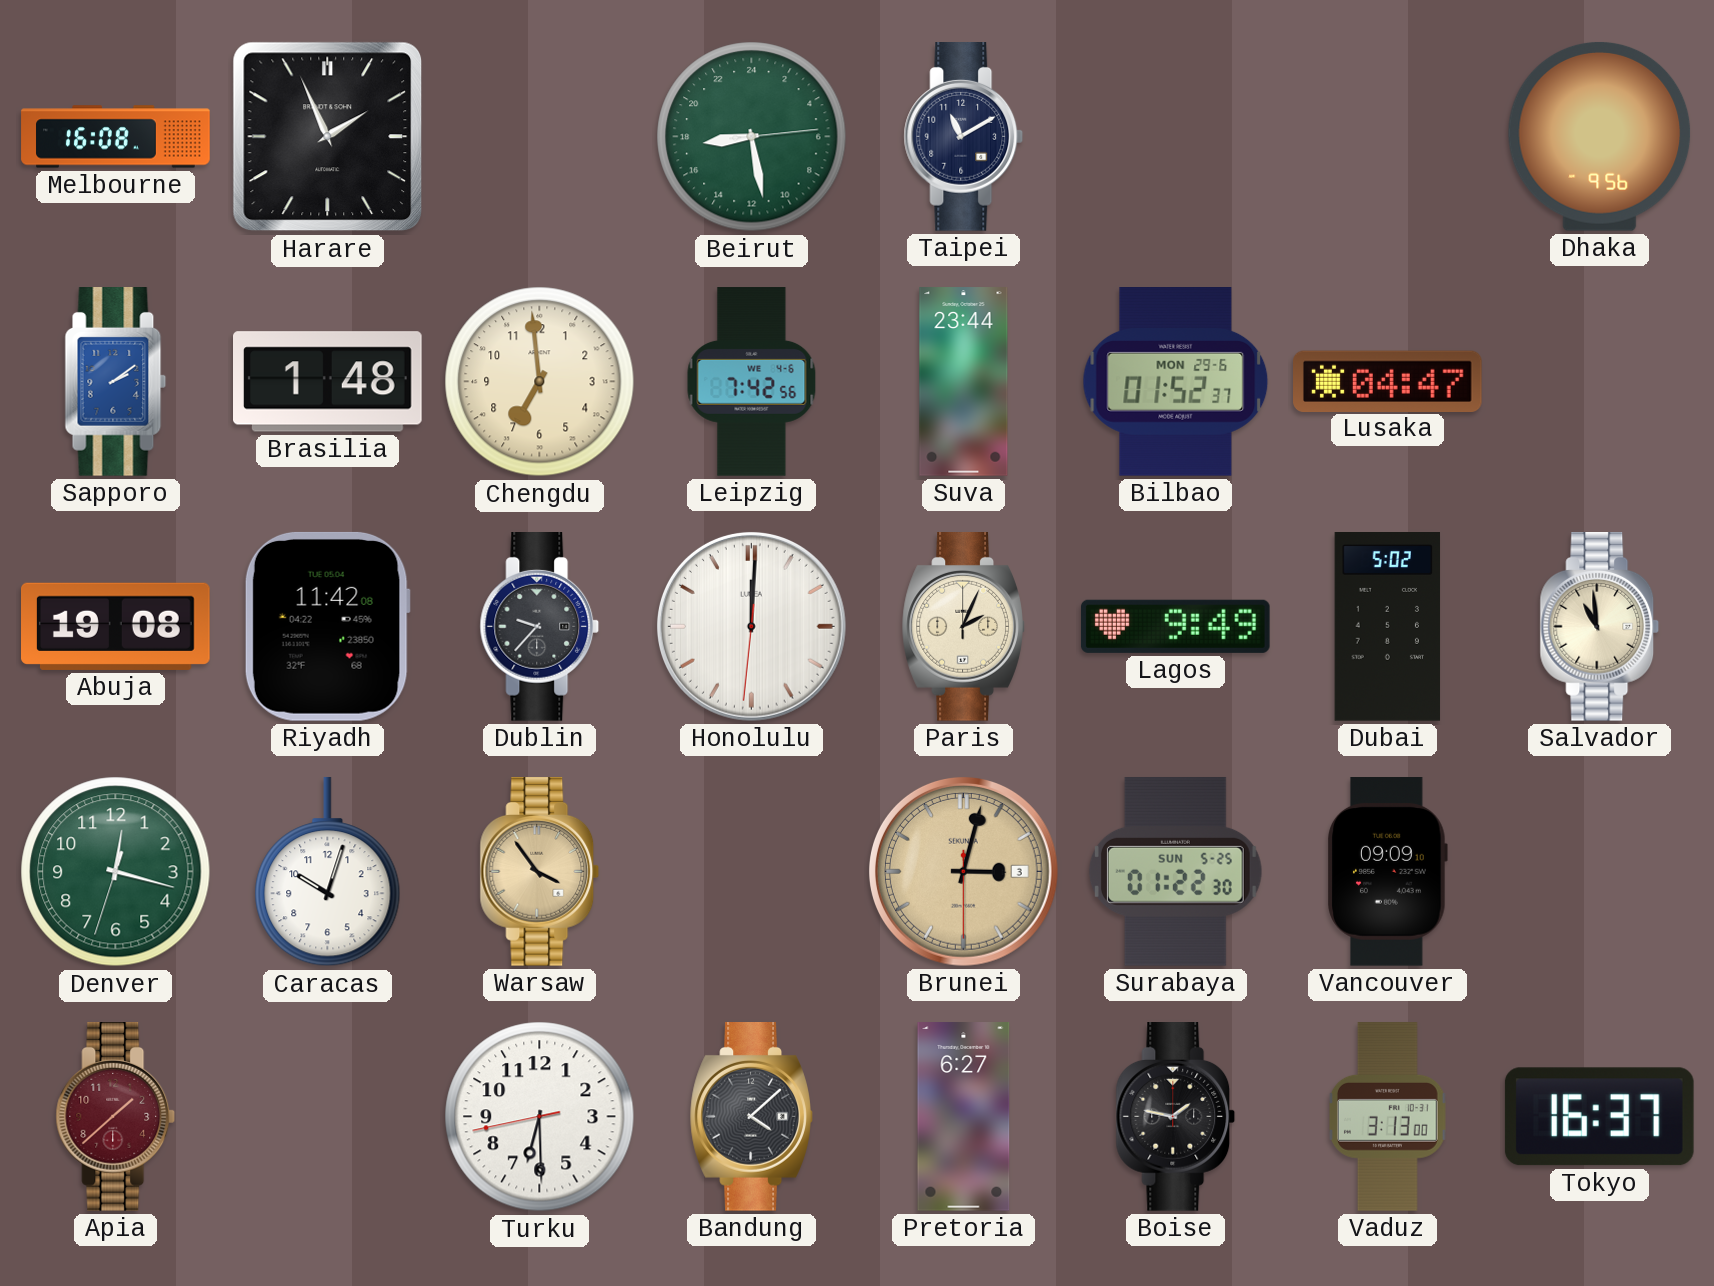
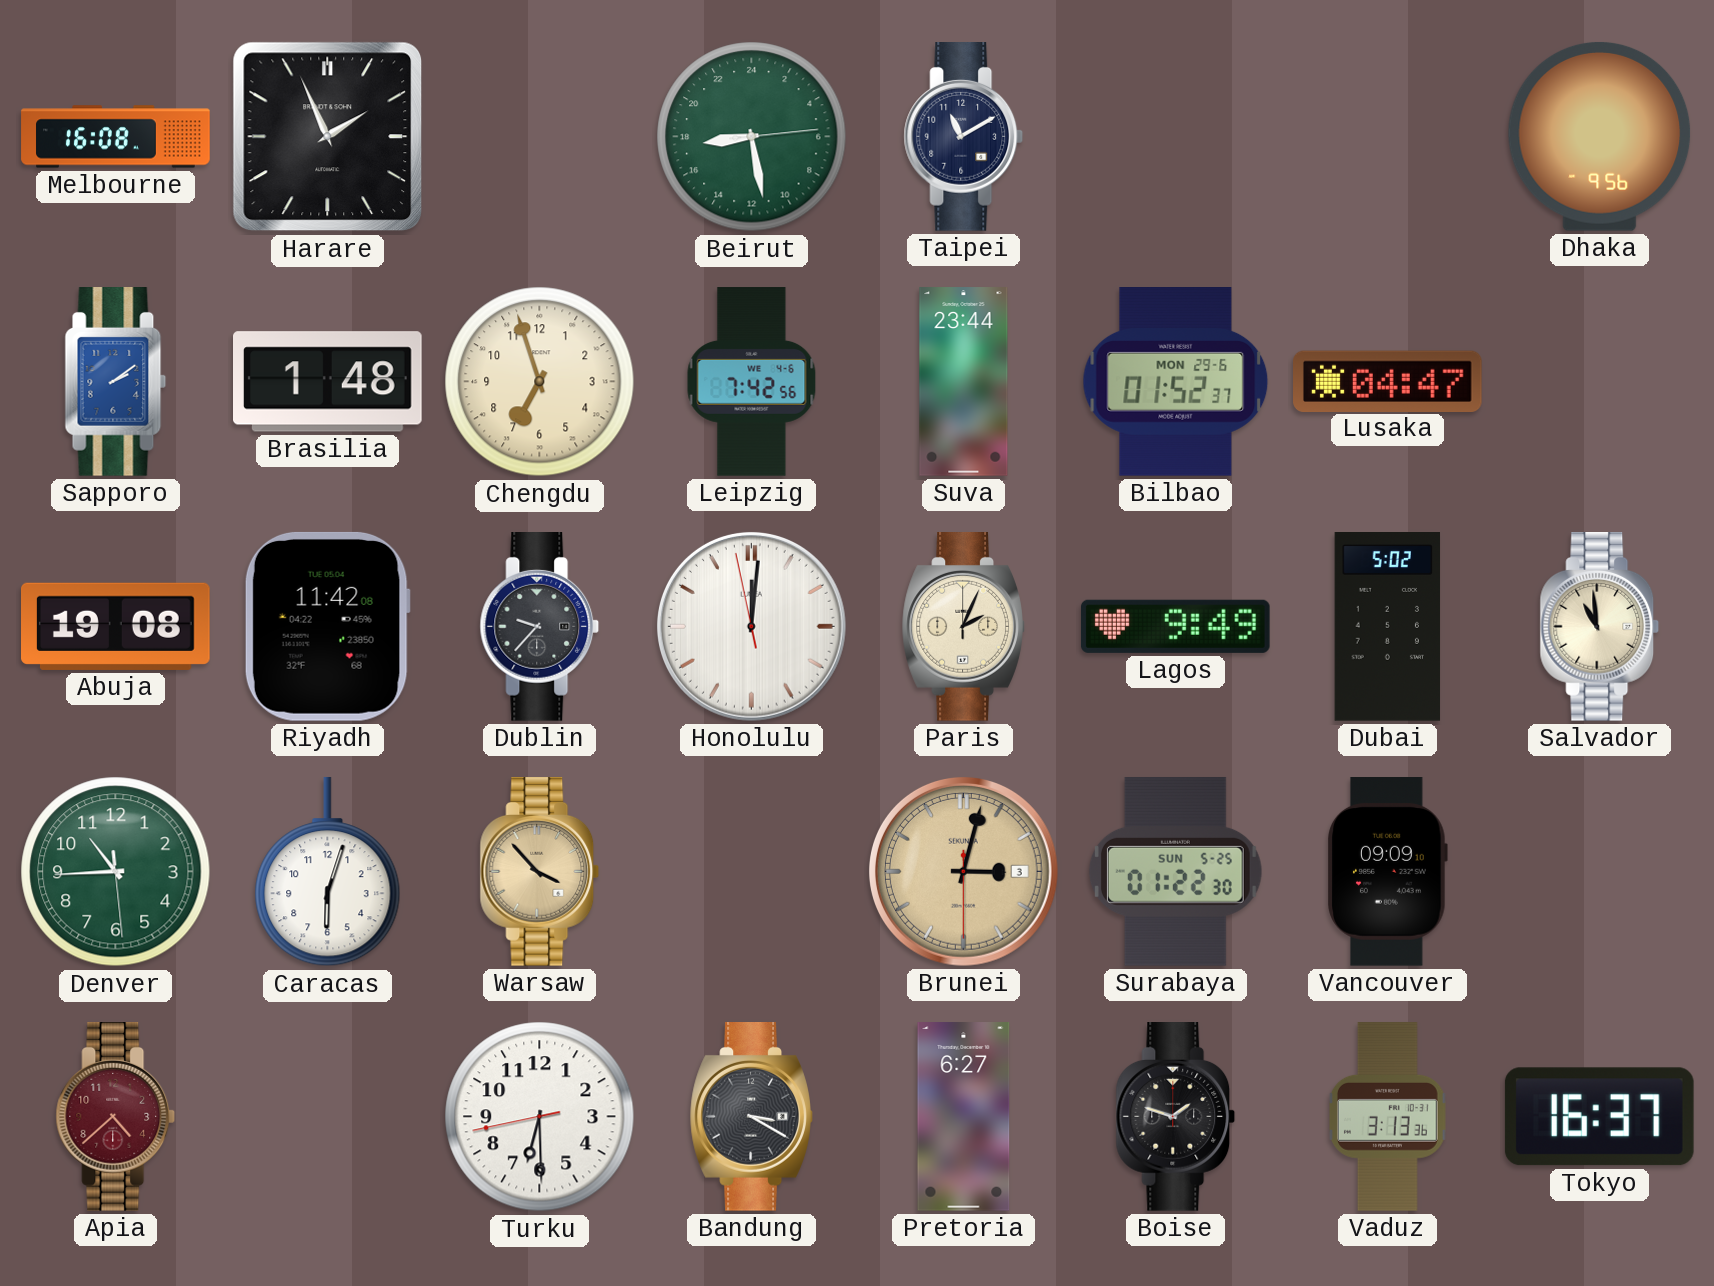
Chengdu: 6:59 -> 6:57
Honolulu: 12:00:31 -> 12:00:58
Denver: 12:17 -> 10:44
Caracas: 10:03 -> 6:03
Warsaw: 3:54 -> 3:53
Apia: 1:38 -> 4:38
Bandung: 4:08 -> 3:20
Boise: 1:47 -> 1:48
Vaduz: 3:13:00 -> 3:13:36
